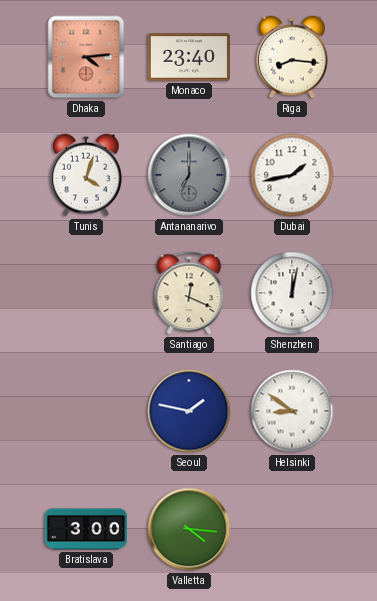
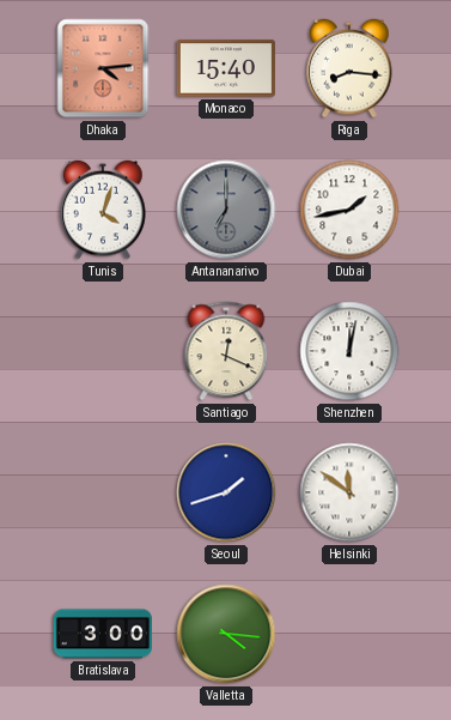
Monaco: 23:40 -> 15:40
Seoul: 1:47 -> 1:42
Helsinki: 8:51 -> 11:51
